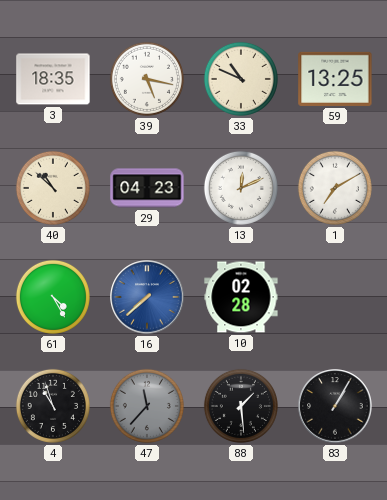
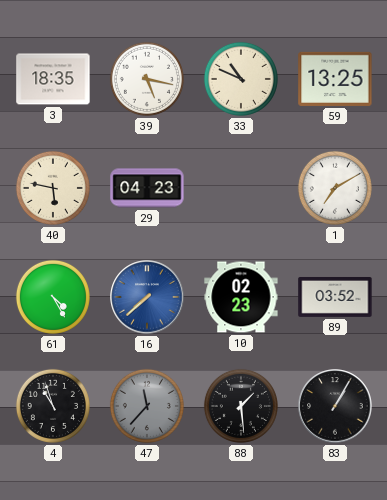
40: 10:52 -> 5:47
13: 12:11 -> none
10: 02:28 -> 02:23
89: none -> 03:52
